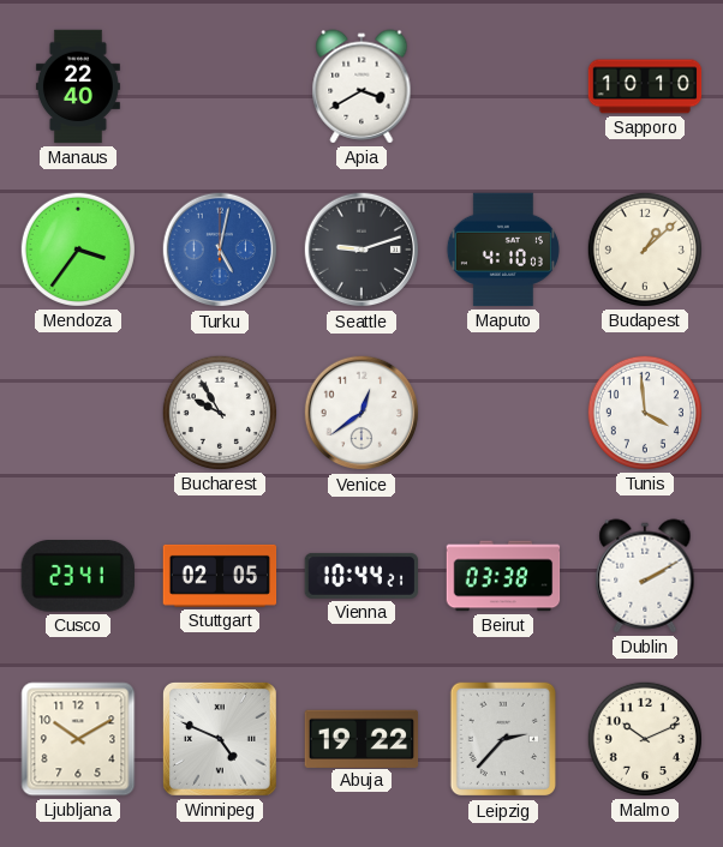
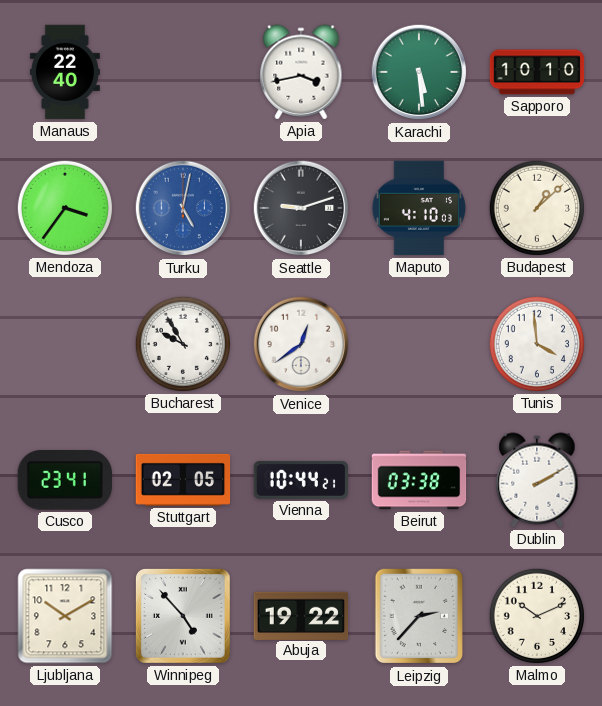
Apia: 3:40 -> 3:43
Karachi: none -> 5:29
Winnipeg: 4:49 -> 4:53
